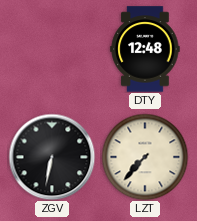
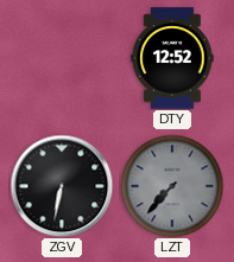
DTY: 12:48 -> 12:52
LZT dial: cream -> grey
